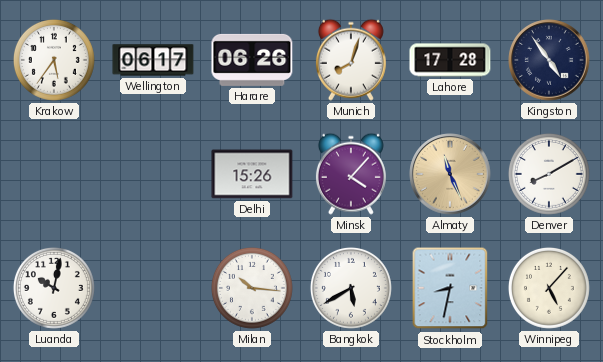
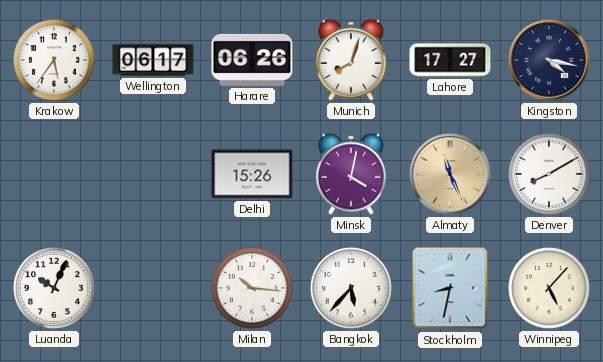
Lahore: 17:28 -> 17:27
Kingston: 4:54 -> 4:17
Minsk: 4:07 -> 4:02
Luanda: 10:02 -> 10:04
Bangkok: 5:40 -> 5:37
